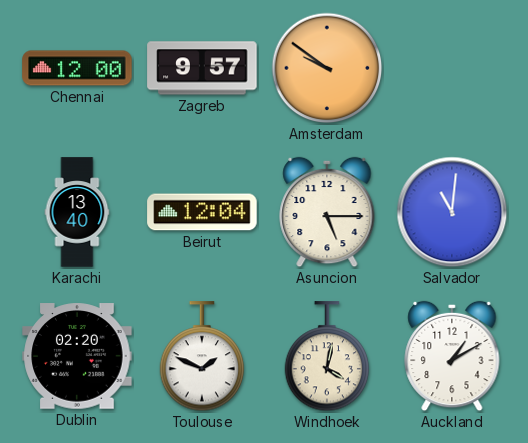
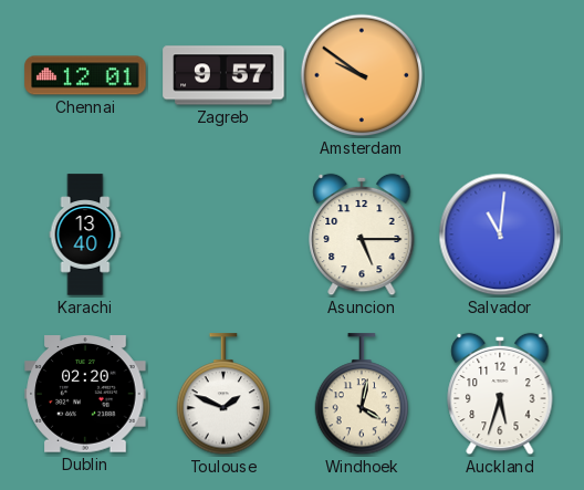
Chennai: 12:00 -> 12:01
Beirut: 12:04 -> none
Auckland: 1:10 -> 5:33
